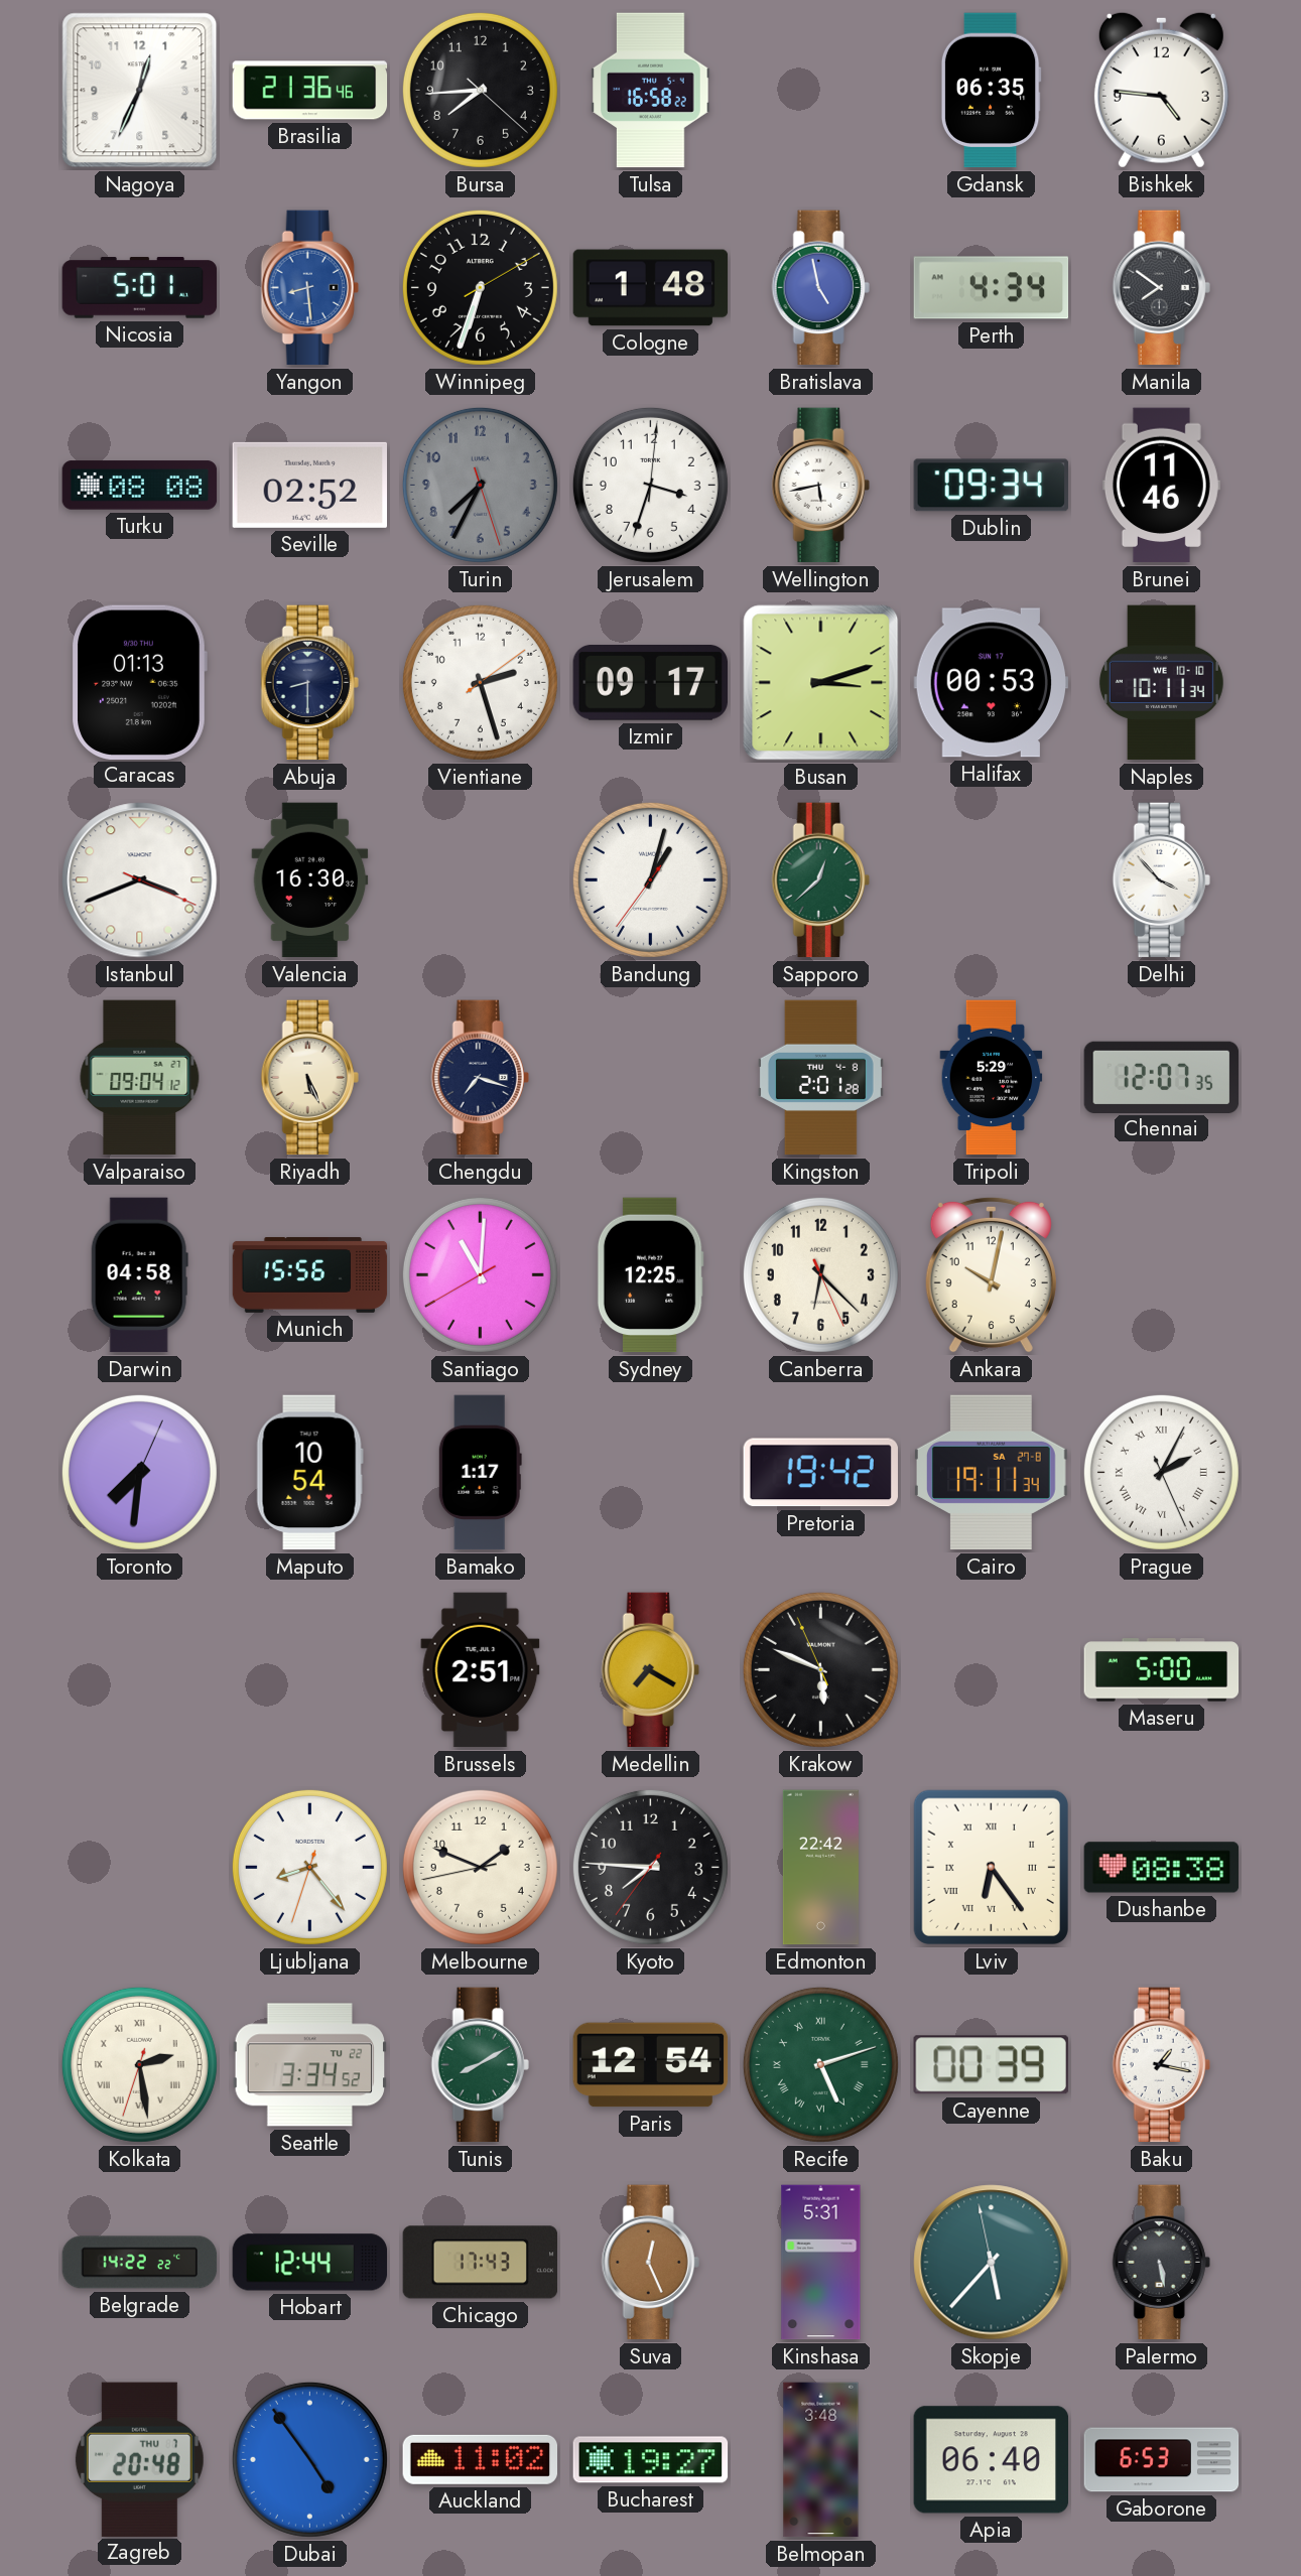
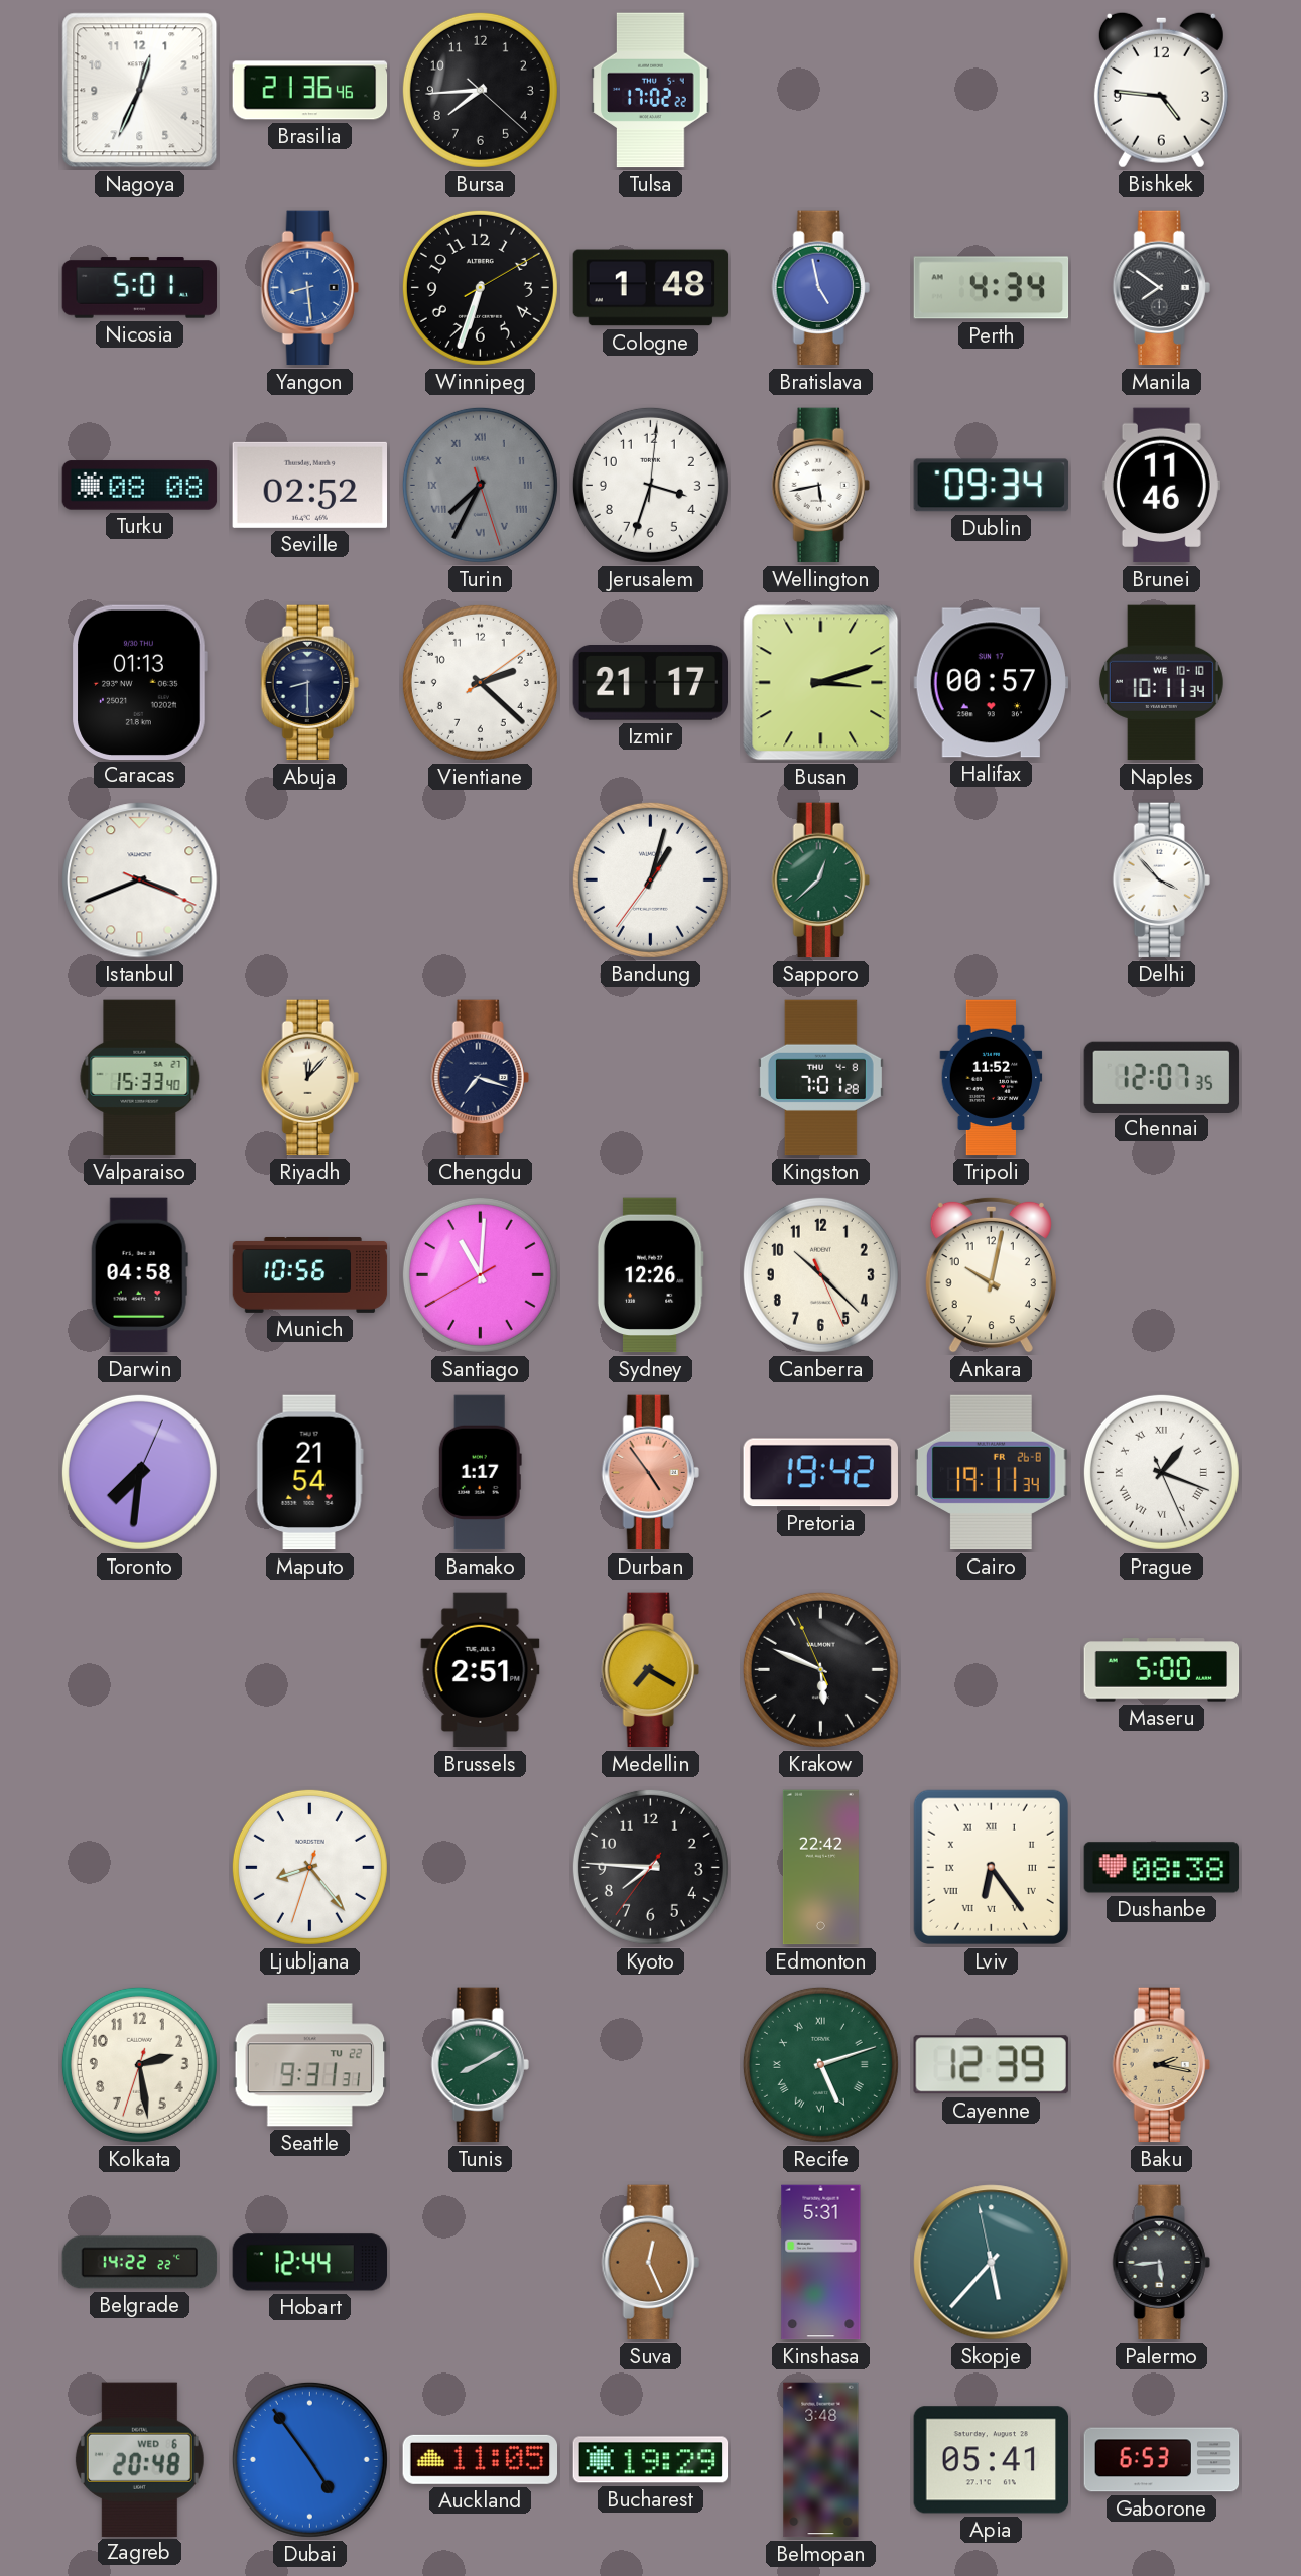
Tulsa: 16:58 -> 17:02
Gdansk: 06:35 -> none
Turin numerals: Arabic -> Roman
Vientiane: 2:27 -> 2:22
Izmir: 09:17 -> 21:17
Halifax: 00:53 -> 00:57
Valencia: 16:30 -> none
Valparaiso: 09:04 -> 15:33
Riyadh: 5:26 -> 12:07
Kingston: 2:01 -> 7:01
Tripoli: 5:29 -> 11:52
Munich: 15:56 -> 10:56
Sydney: 12:25 -> 12:26
Canberra: 6:22 -> 10:22
Maputo: 10:54 -> 21:54
Durban: none -> 4:54
Cairo date: SA 27-8 -> FR 26-8
Prague: 2:04 -> 1:18
Melbourne: 1:48 -> none
Kolkata numerals: Roman -> Arabic
Seattle: 3:34 -> 9:31
Paris: 12:54 -> none
Cayenne: 00:39 -> 12:39
Baku: 1:17 -> 2:17
Baku dial: white -> champagne
Chicago: 17:43 -> none
Palermo: 5:28 -> 5:44
Zagreb date: THU 7 -> WED 6
Auckland: 11:02 -> 11:05
Bucharest: 19:27 -> 19:29
Apia: 06:40 -> 05:41
